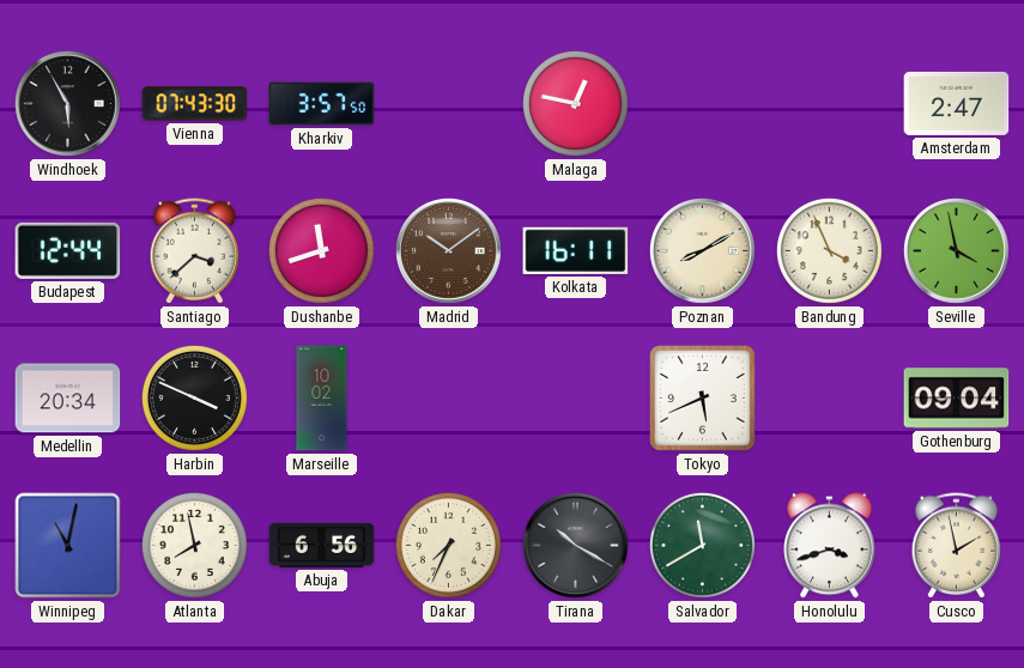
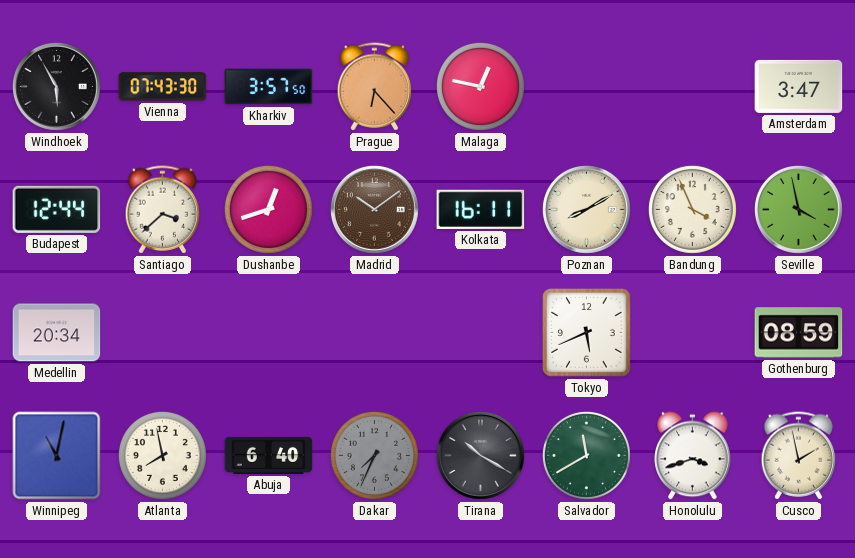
Prague: none -> 6:23
Amsterdam: 2:47 -> 3:47
Dushanbe: 11:42 -> 12:42
Harbin: 3:49 -> none
Marseille: 10:02 -> none
Gothenburg: 09:04 -> 08:59
Abuja: 6:56 -> 6:40
Dakar dial: cream -> grey
